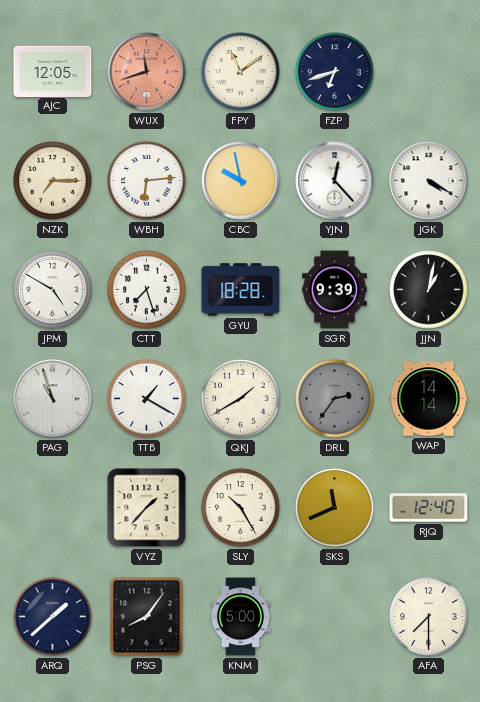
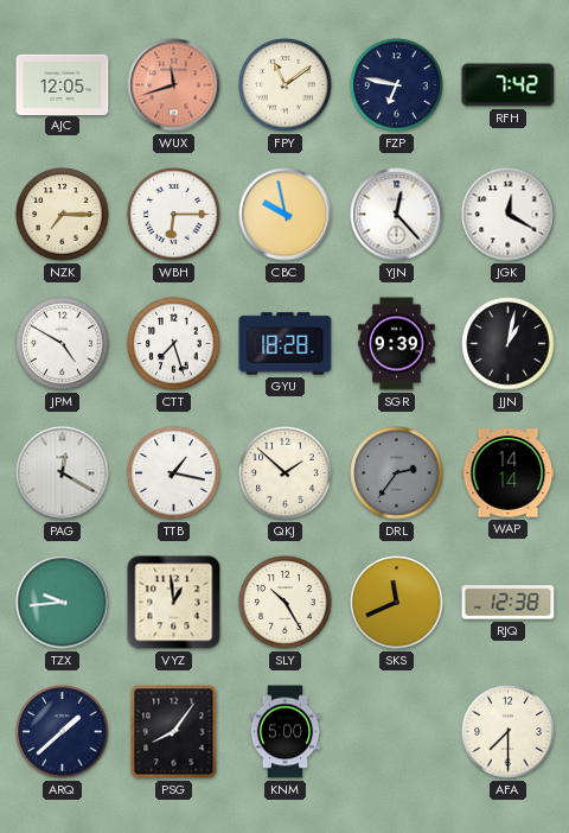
FZP: 6:42 -> 6:47
RFH: none -> 7:42
WBH: 6:14 -> 6:15
JGK: 4:20 -> 12:20
PAG: 10:57 -> 12:20
TTB: 1:20 -> 1:17
QKJ: 1:40 -> 1:52
TZX: none -> 9:44
VYZ: 1:37 -> 12:59
RJQ: 12:40 -> 12:38
